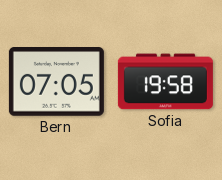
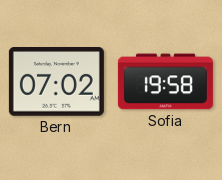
Bern: 07:05 -> 07:02
